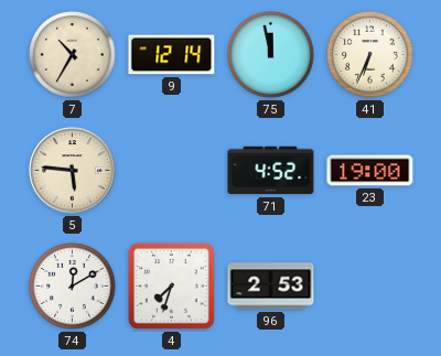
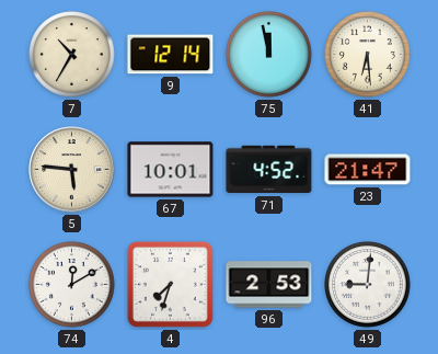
41: 6:34 -> 6:29
67: none -> 10:01
23: 19:00 -> 21:47
49: none -> 9:01
